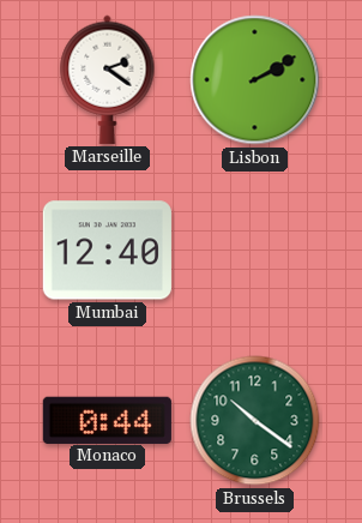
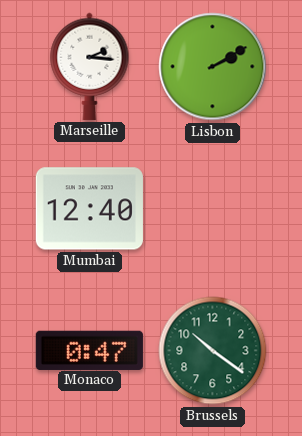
Marseille: 2:21 -> 2:16
Monaco: 0:44 -> 0:47
